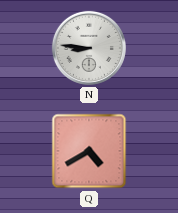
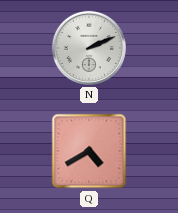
N: 8:46 -> 2:11
